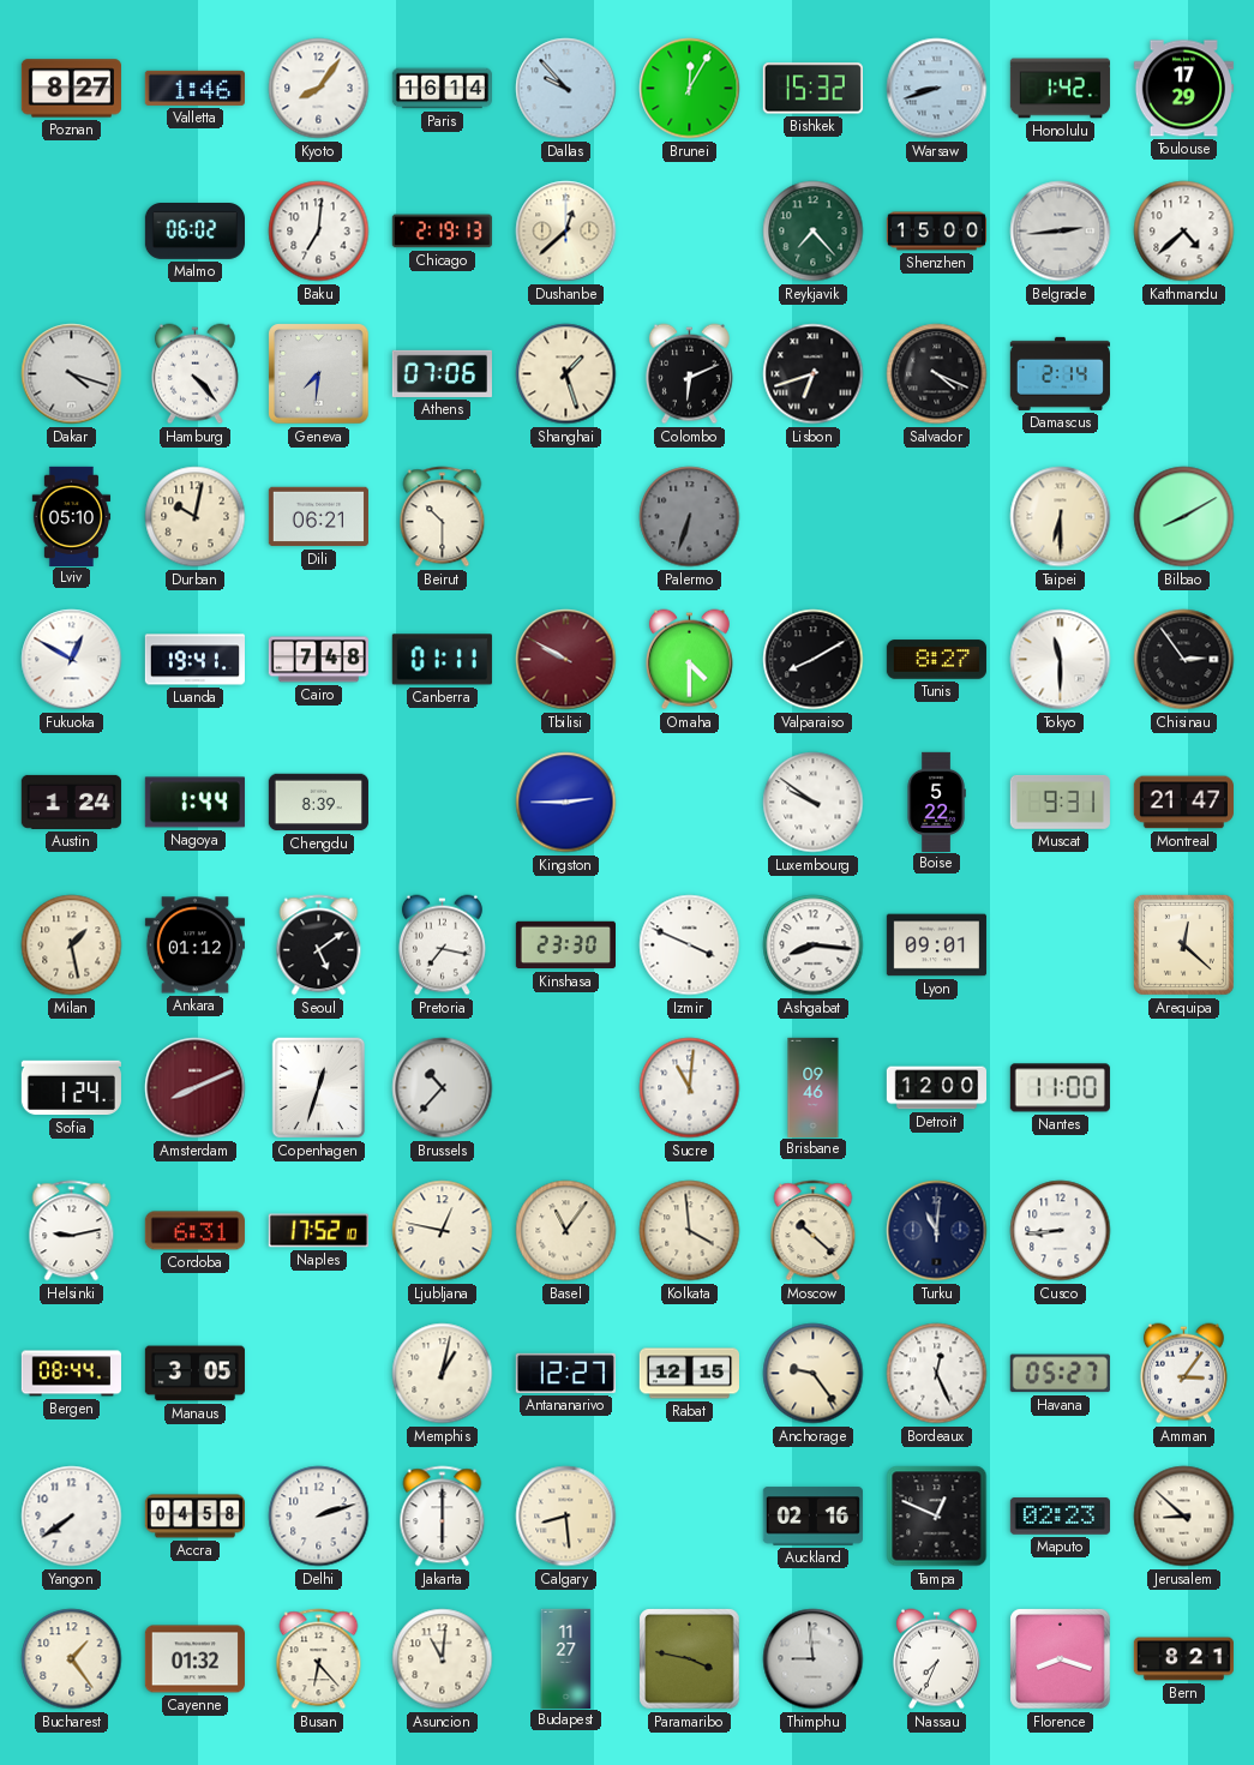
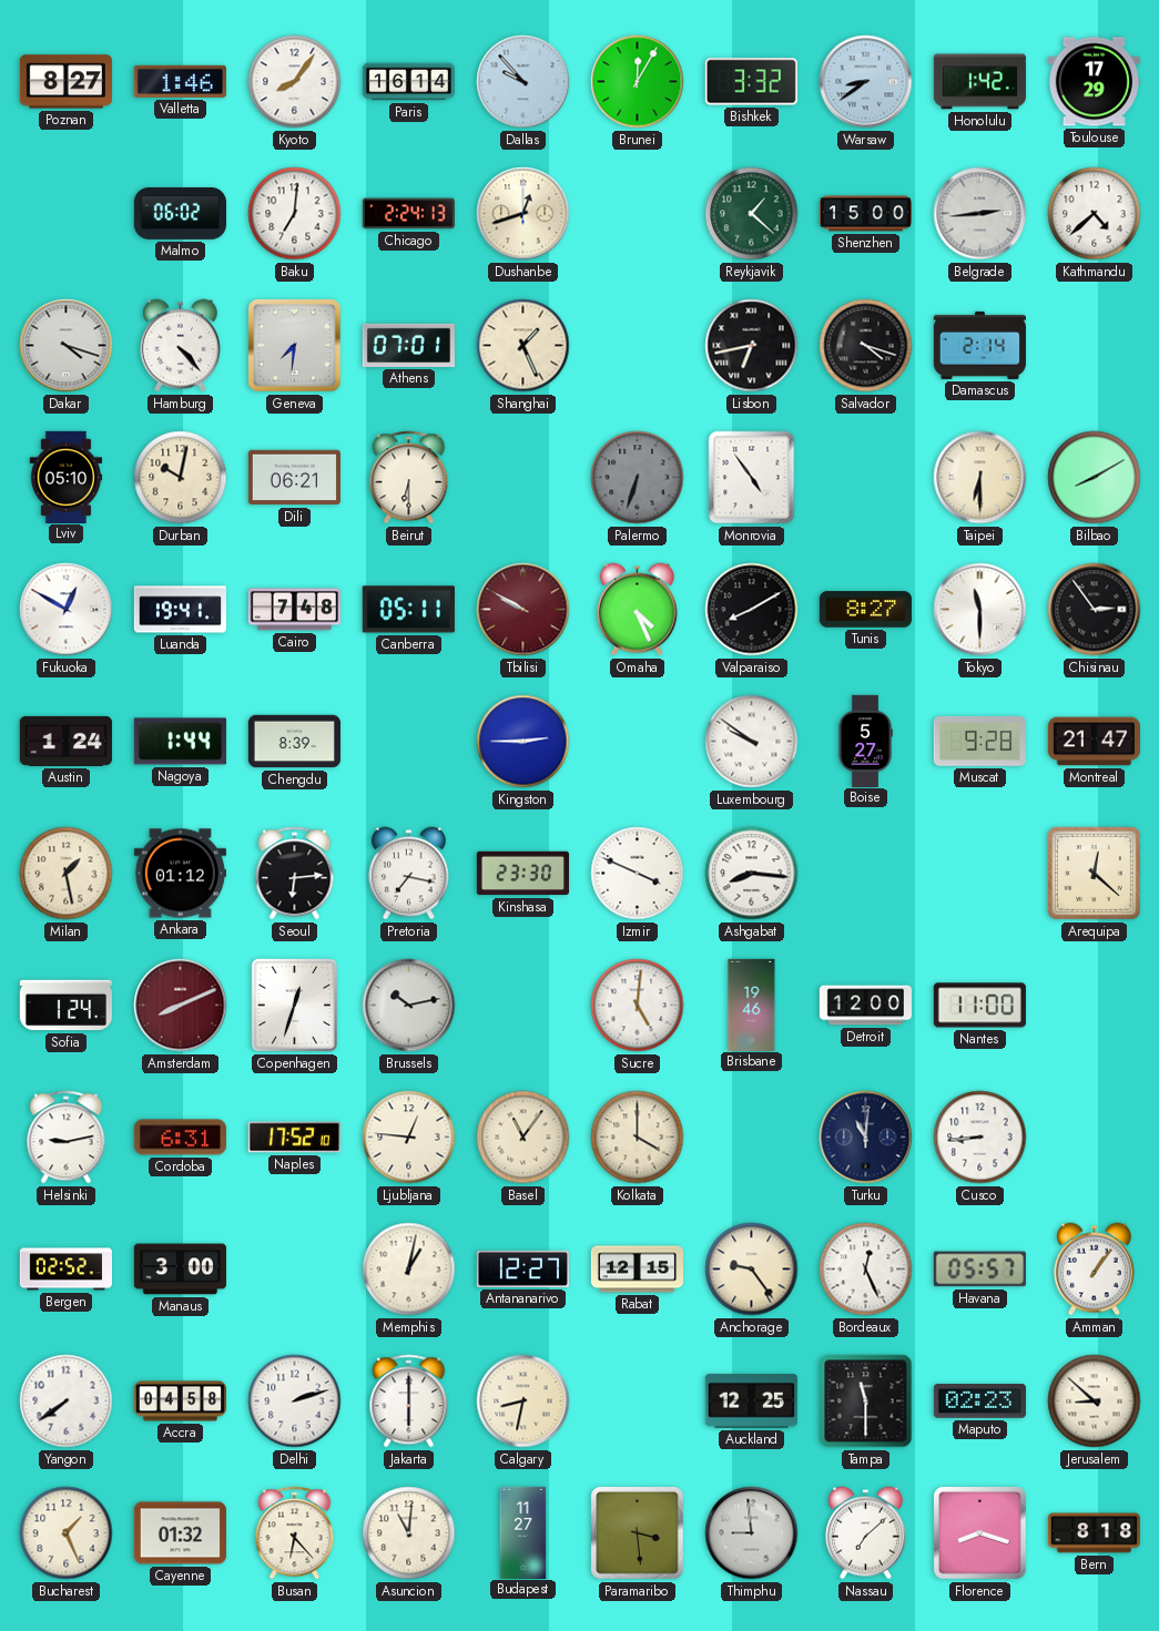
Bishkek: 15:32 -> 3:32
Warsaw: 8:42 -> 8:39
Chicago: 2:19 -> 2:24
Dushanbe: 12:38 -> 12:42
Reykjavik: 7:23 -> 1:22
Athens: 07:06 -> 07:01
Shanghai: 1:27 -> 1:26
Colombo: 6:11 -> none
Lisbon: 6:42 -> 6:43
Salvador: 4:19 -> 4:18
Beirut: 10:30 -> 6:30
Monrovia: none -> 4:54
Canberra: 01:11 -> 05:11
Omaha: 4:30 -> 4:26
Boise: 5:22 -> 5:27
Muscat: 9:31 -> 9:28
Seoul: 5:09 -> 6:14
Lyon: 09:01 -> none
Brussels: 10:37 -> 10:13
Sucre: 11:01 -> 5:01
Brisbane: 09:46 -> 19:46
Ljubljana: 12:47 -> 12:46
Kolkata: 3:59 -> 4:00
Moscow: 10:22 -> none
Bergen: 08:44 -> 02:52
Manaus: 3:05 -> 3:00
Havana: 05:27 -> 05:57
Amman: 3:06 -> 1:06
Calgary: 8:29 -> 8:32
Auckland: 02:16 -> 12:25
Tampa: 12:49 -> 11:30
Bucharest: 1:24 -> 1:26
Paramaribo: 3:47 -> 3:29
Nassau: 7:34 -> 7:08
Bern: 8:21 -> 8:18
